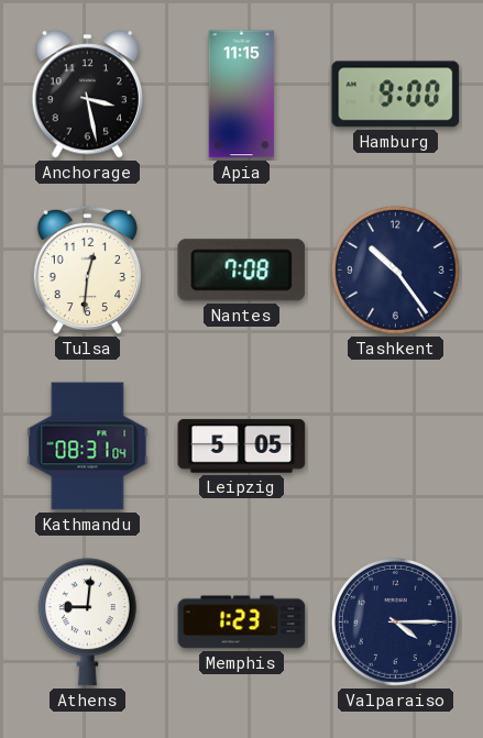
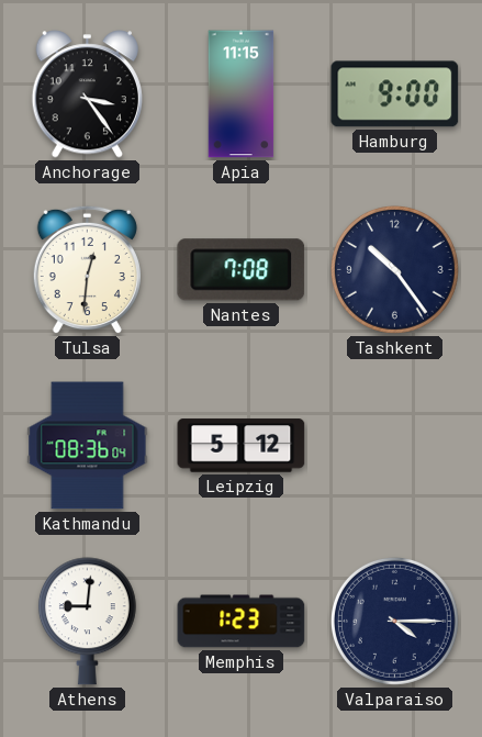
Anchorage: 3:28 -> 3:24
Kathmandu: 08:31 -> 08:36
Leipzig: 5:05 -> 5:12
